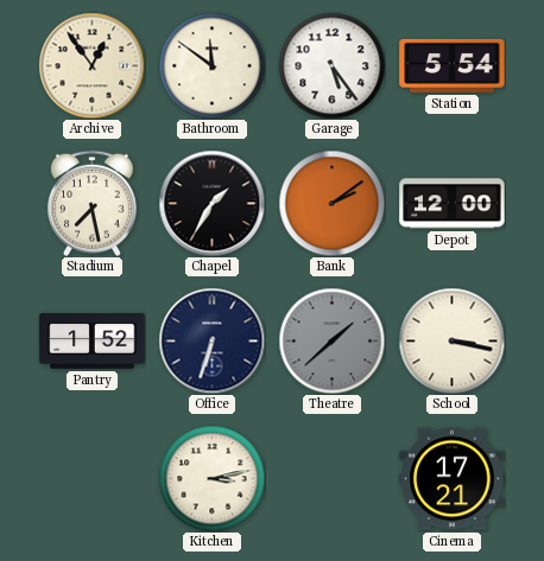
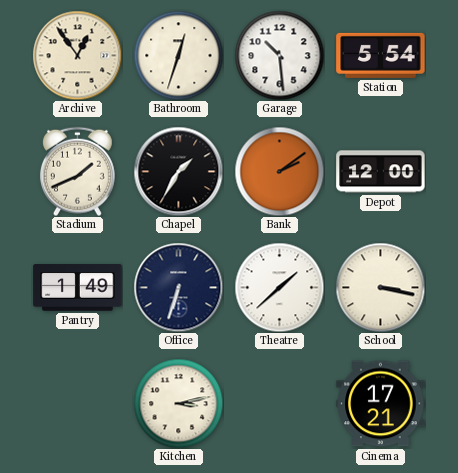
Bathroom: 11:51 -> 12:33
Garage: 5:24 -> 10:29
Stadium: 7:28 -> 1:41
Pantry: 1:52 -> 1:49
Theatre dial: grey -> white
